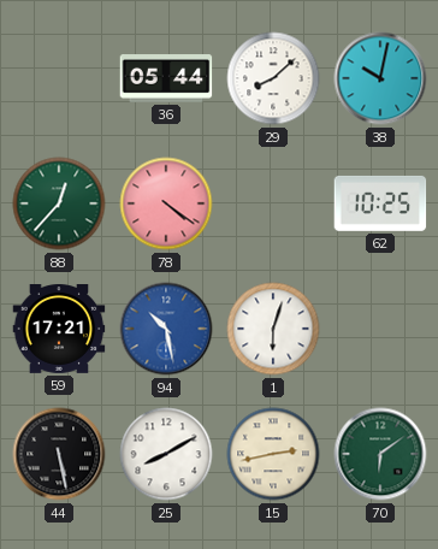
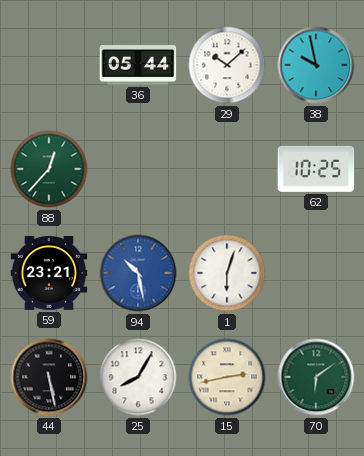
29: 8:08 -> 10:08
38: 10:02 -> 9:58
78: 4:21 -> none
59: 17:21 -> 23:21
25: 8:10 -> 8:05
